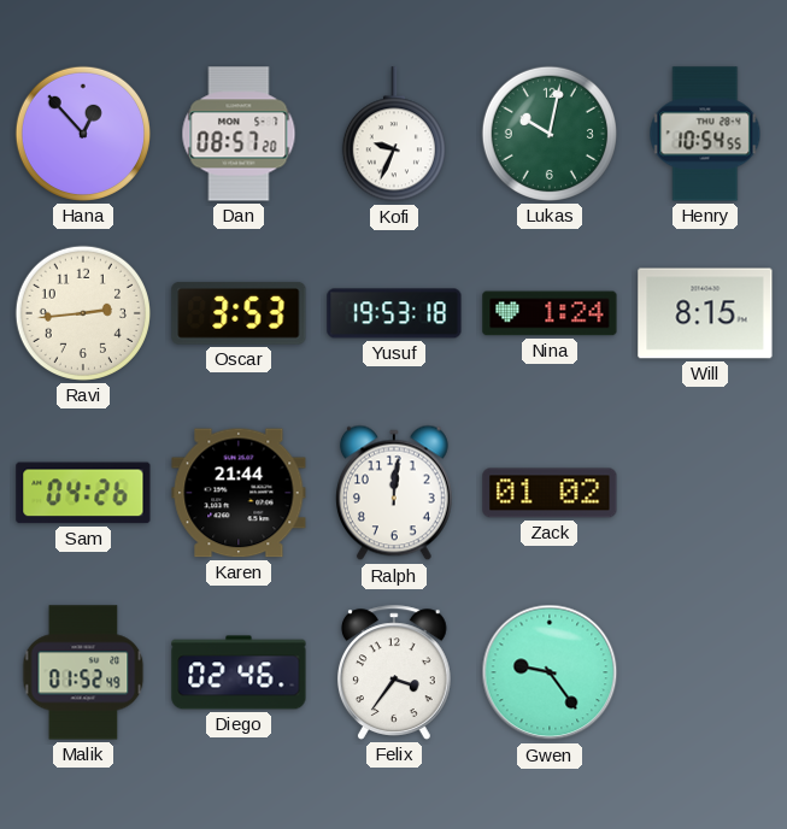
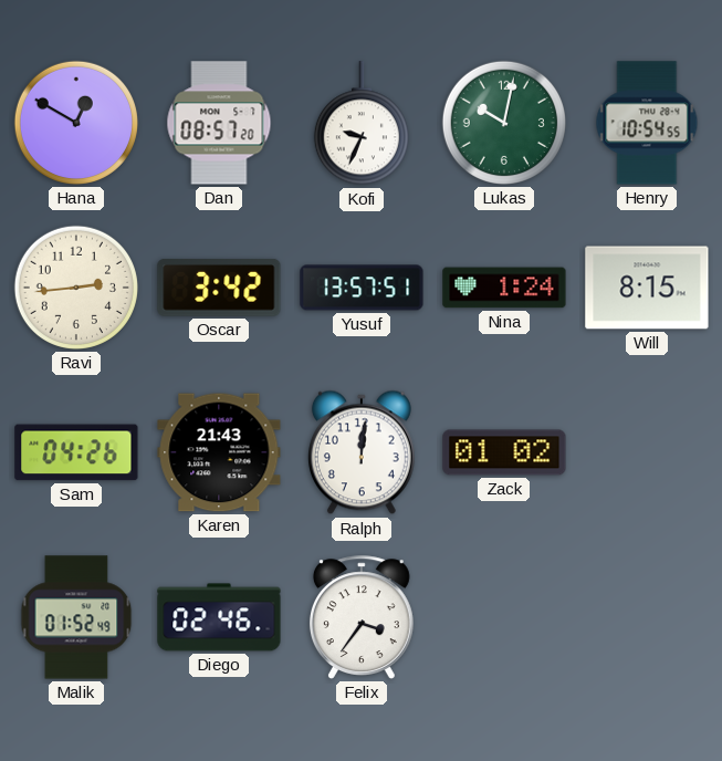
Hana: 12:53 -> 12:50
Oscar: 3:53 -> 3:42
Yusuf: 19:53 -> 13:57
Karen: 21:44 -> 21:43
Gwen: 9:24 -> none
